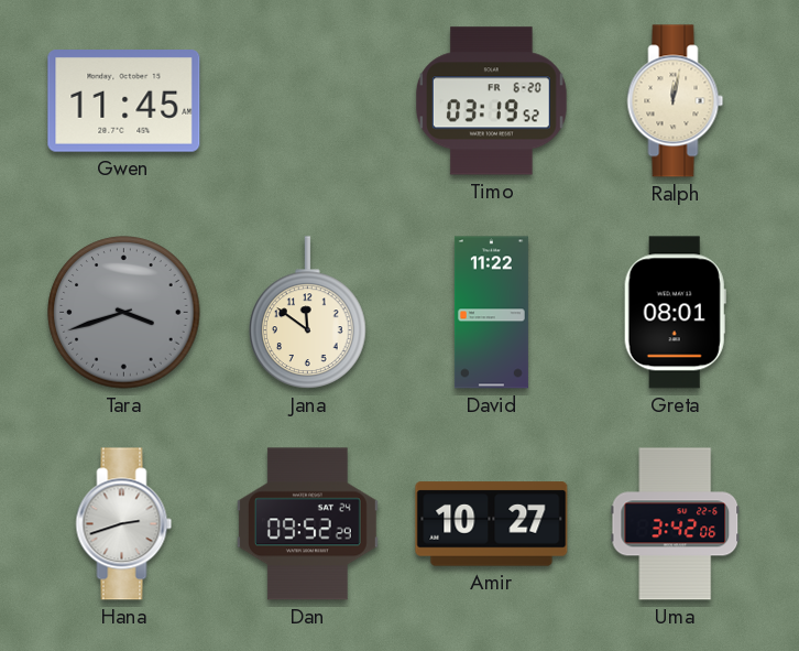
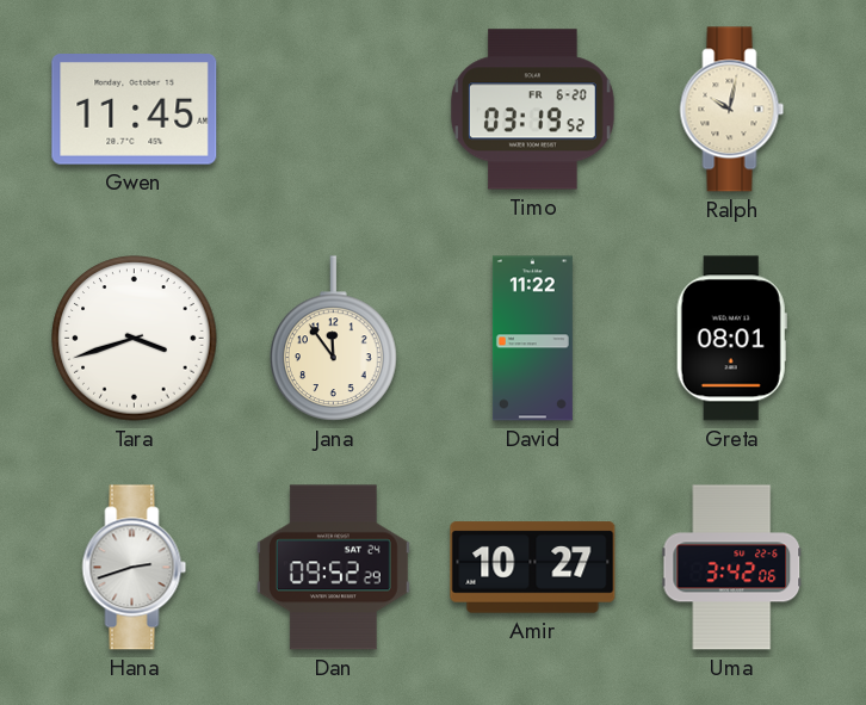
Ralph: 12:02 -> 10:02
Tara dial: grey -> white
Jana: 11:51 -> 11:54
